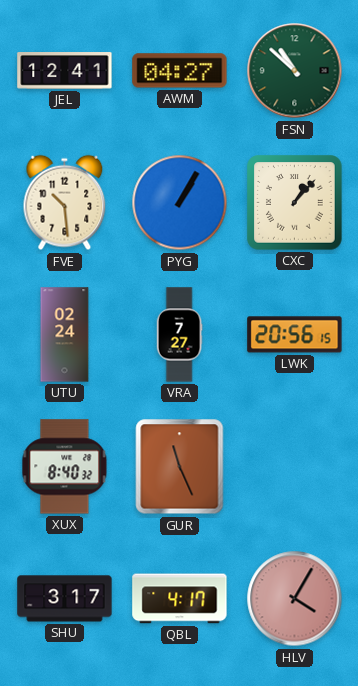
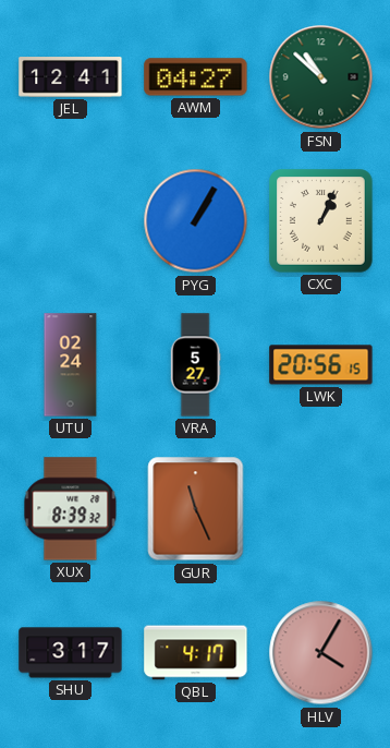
FVE: 10:29 -> none
CXC: 1:07 -> 1:04
VRA: 7:27 -> 5:27
XUX: 8:40 -> 8:39
